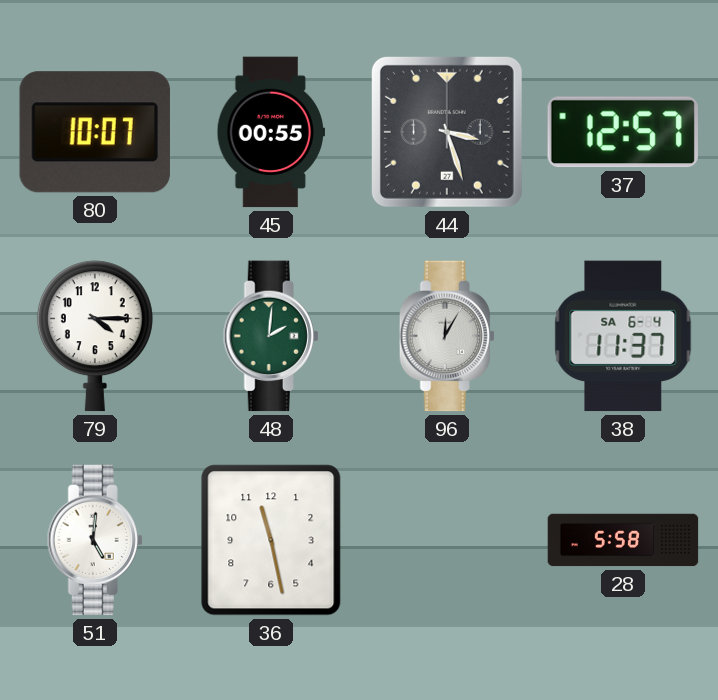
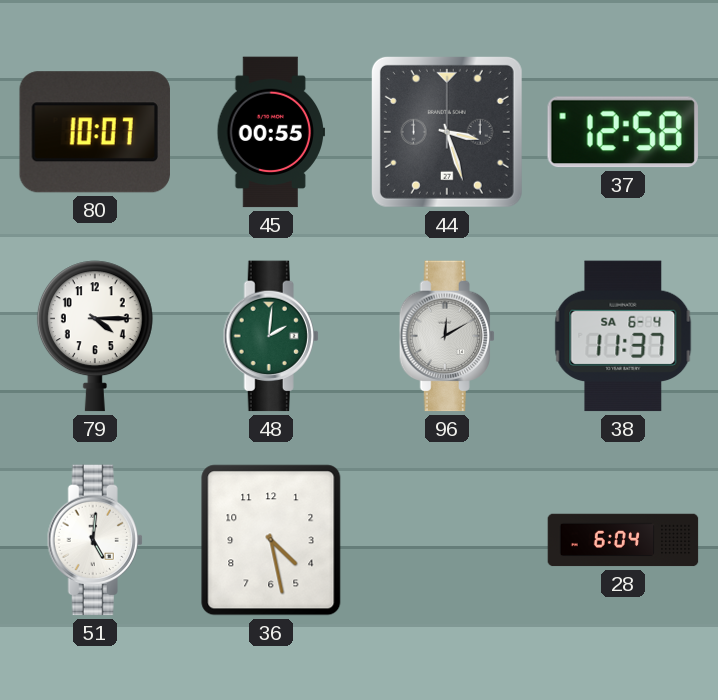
37: 12:57 -> 12:58
96: 12:05 -> 12:10
36: 11:28 -> 4:28
28: 5:58 -> 6:04
